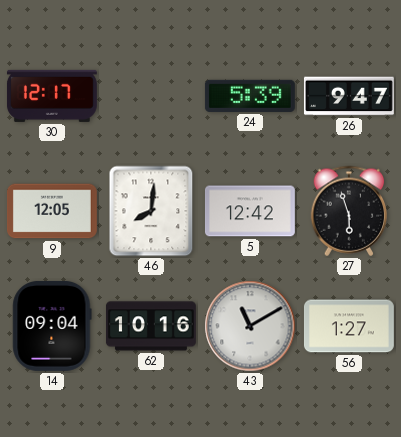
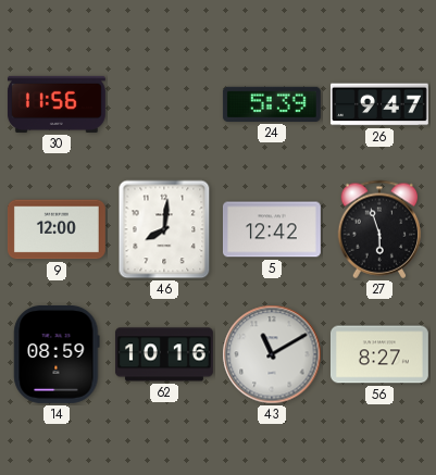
30: 12:17 -> 11:56
9: 12:05 -> 12:00
14: 09:04 -> 08:59
56: 1:27 -> 8:27
